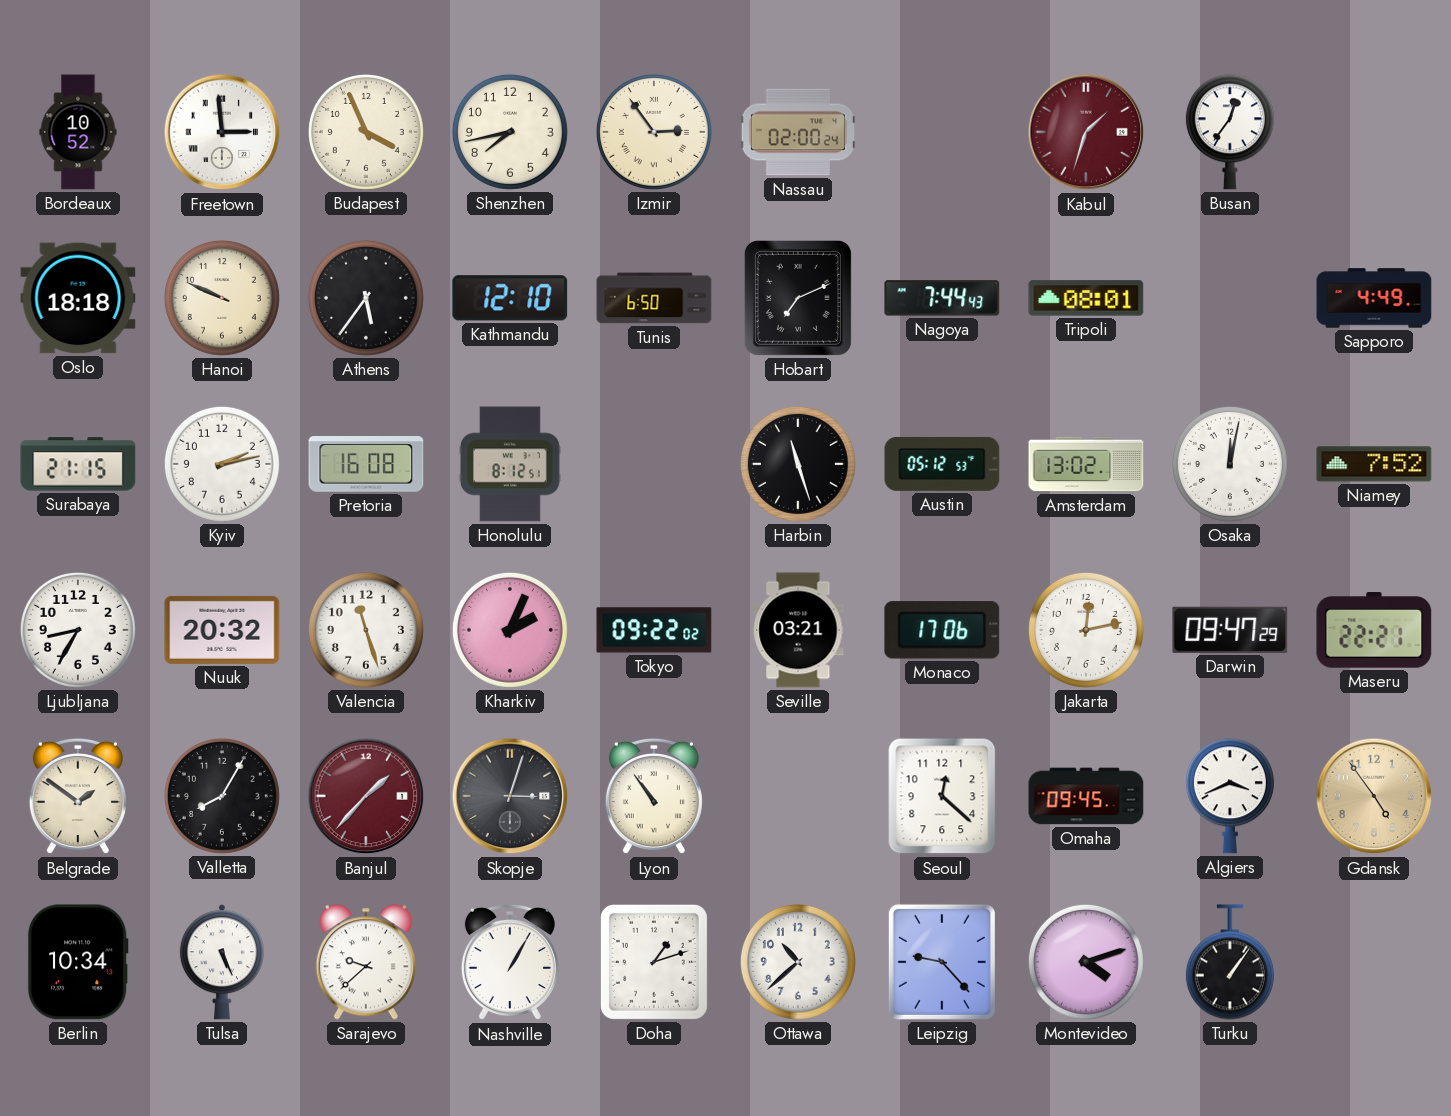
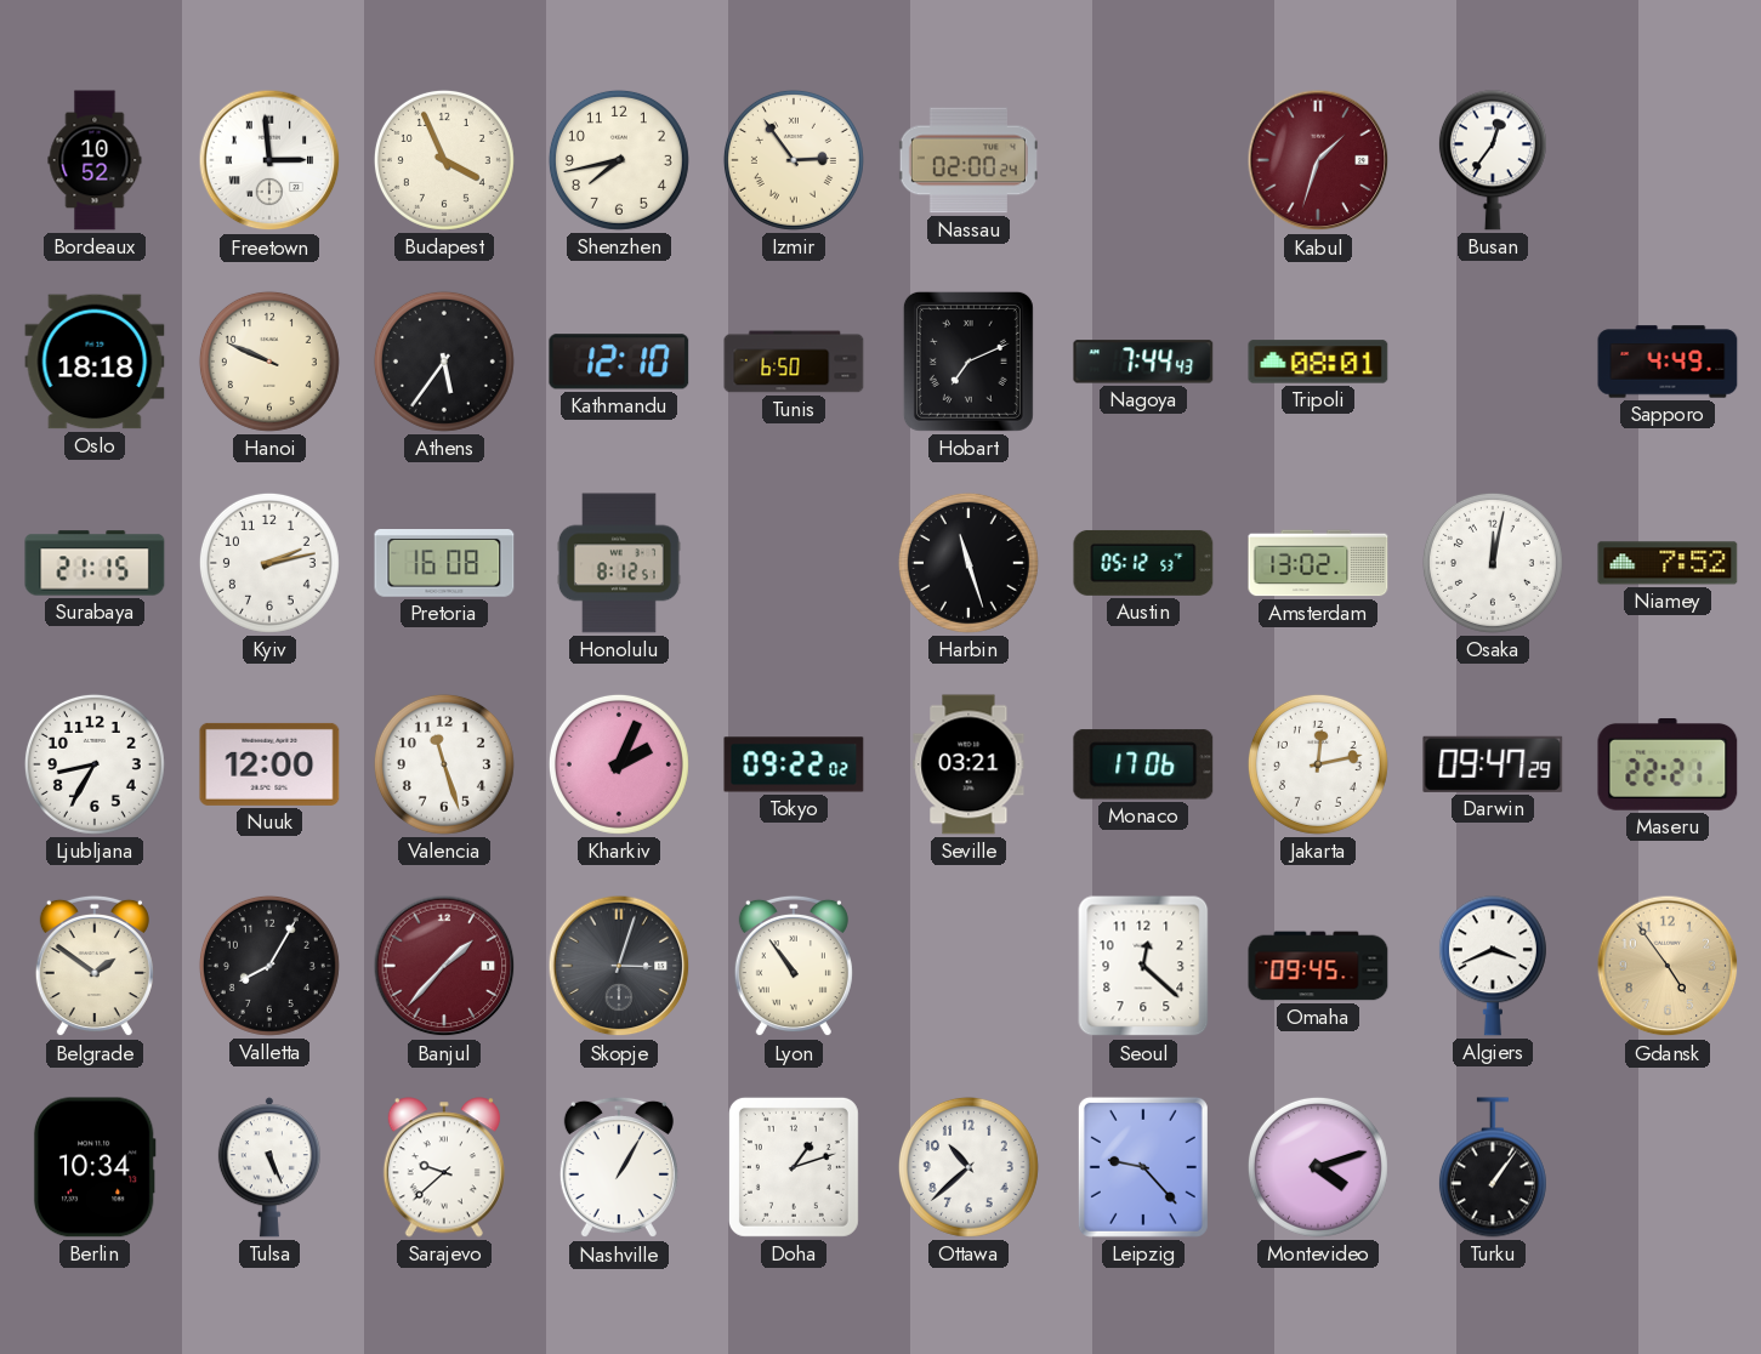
Nuuk: 20:32 -> 12:00
